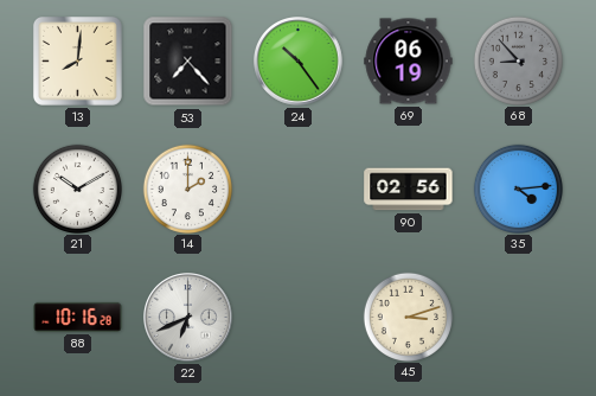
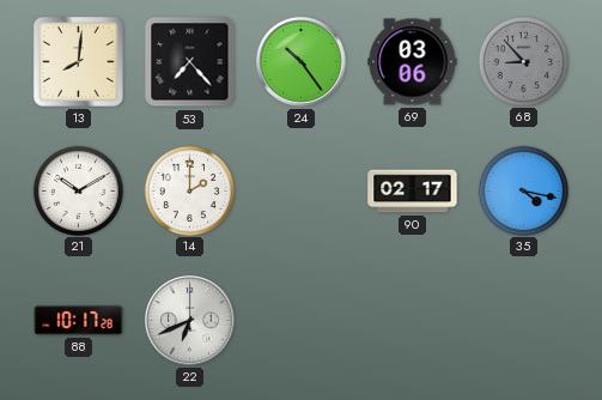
69: 06:19 -> 03:06
90: 02:56 -> 02:17
35: 4:14 -> 4:17
88: 10:16 -> 10:17
45: 3:12 -> none
